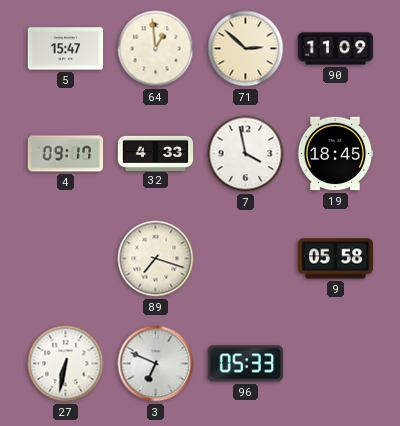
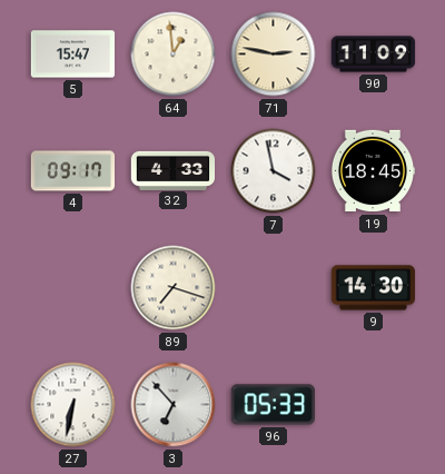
71: 2:52 -> 2:47
9: 05:58 -> 14:30
3: 6:49 -> 6:53
